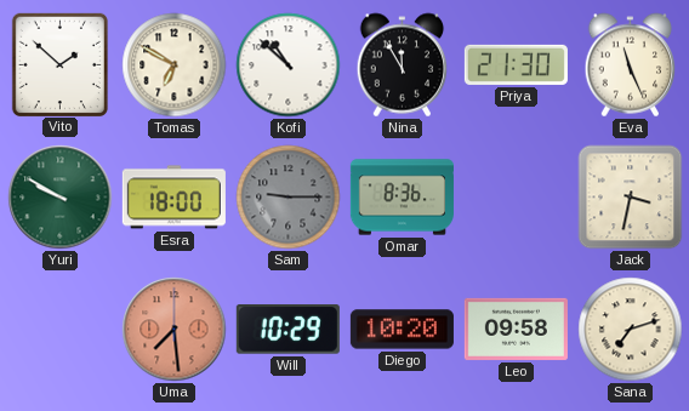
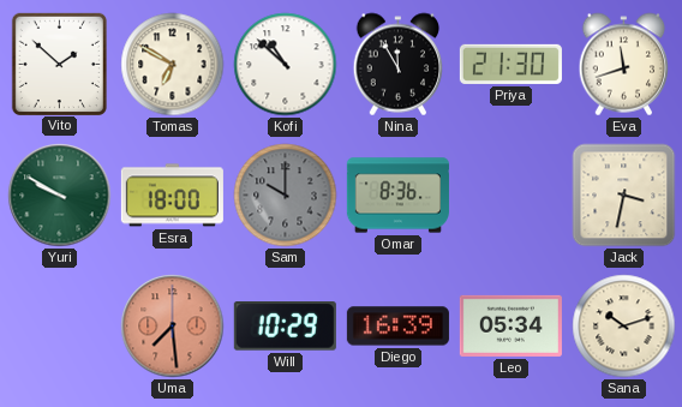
Eva: 11:26 -> 11:42
Sam: 9:15 -> 10:00
Diego: 10:20 -> 16:39
Leo: 09:58 -> 05:34
Sana: 7:12 -> 10:12
